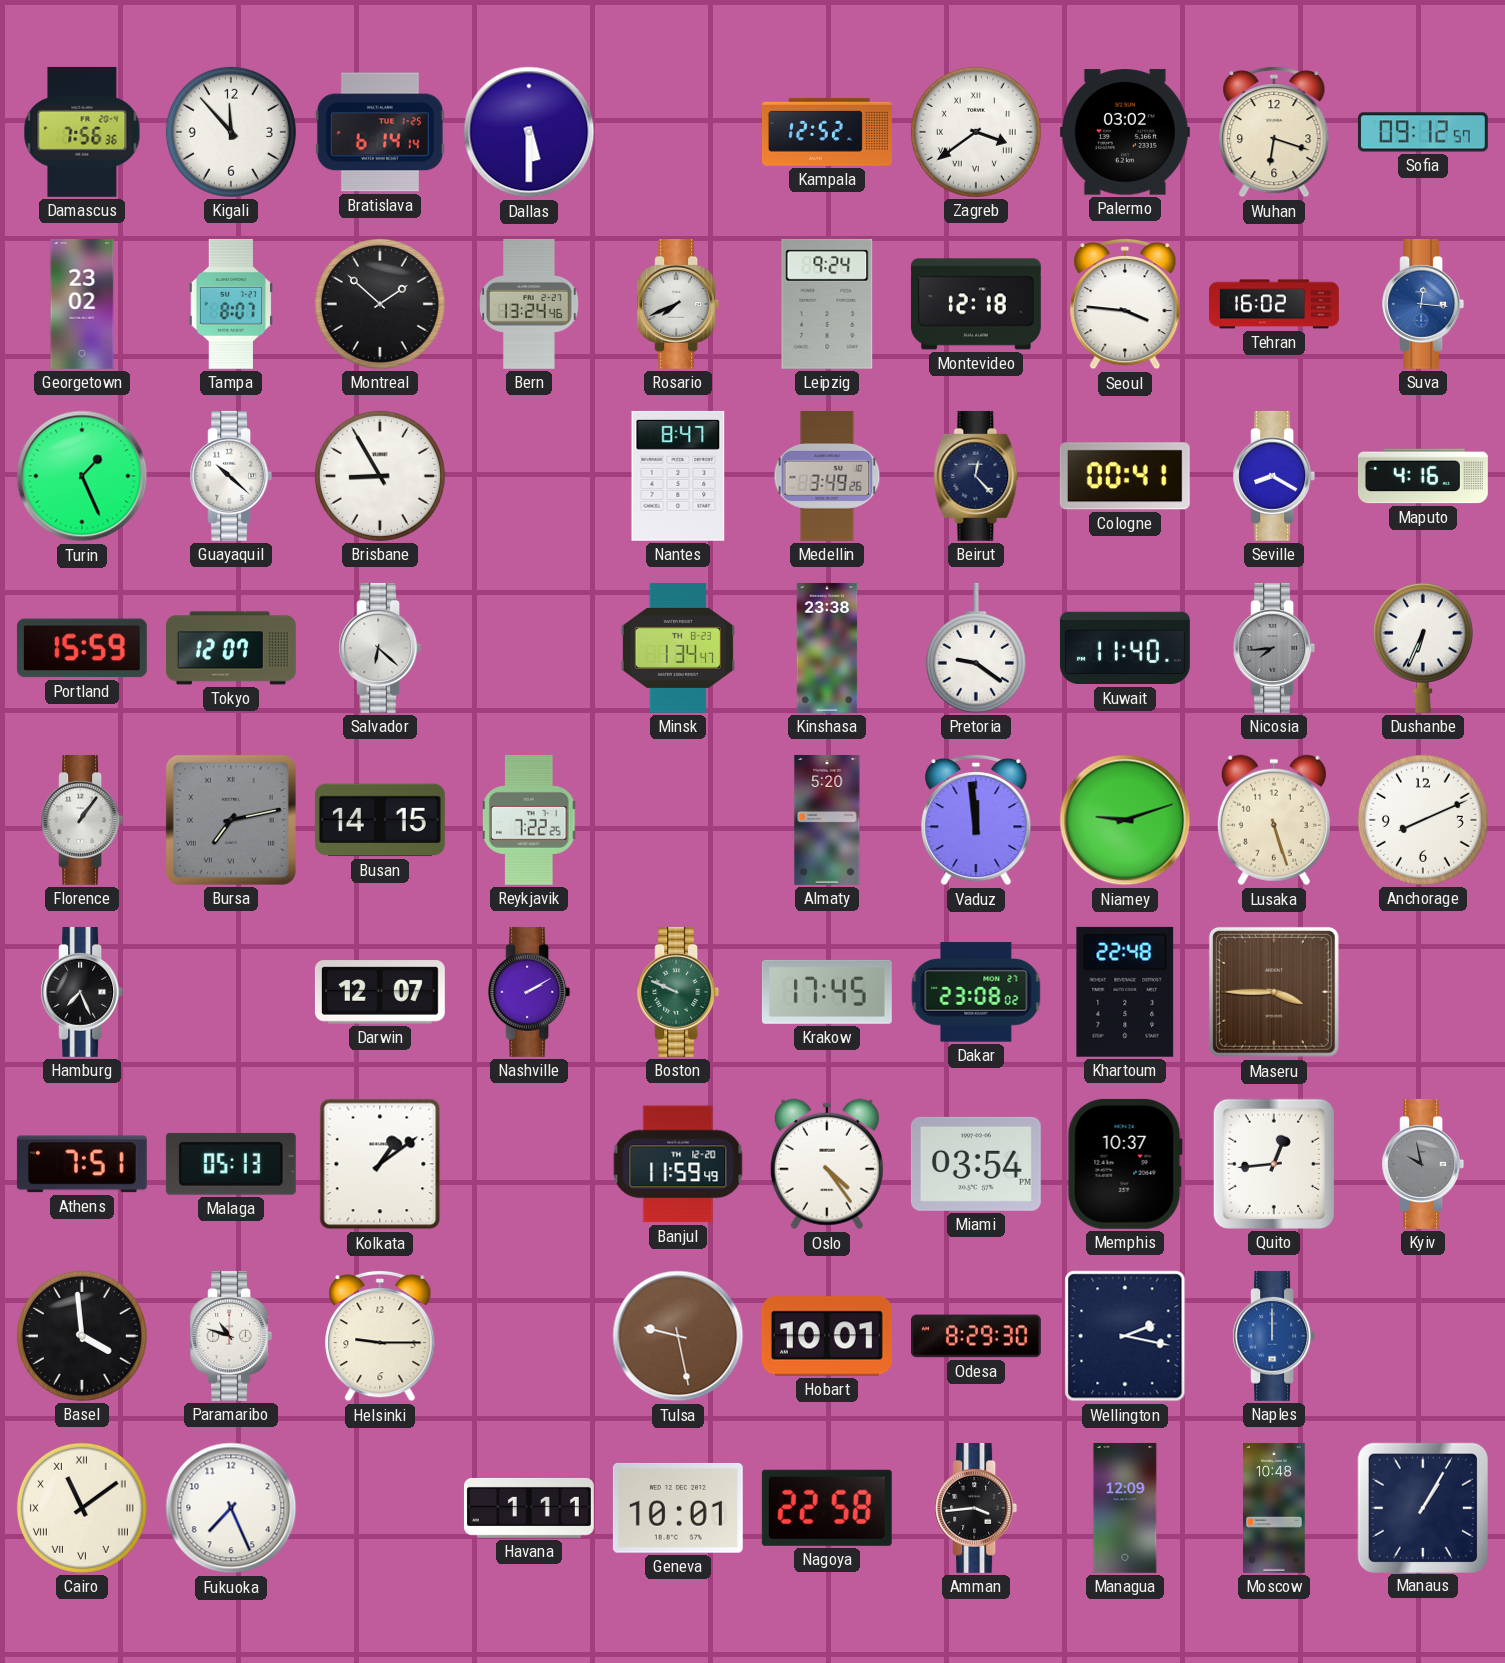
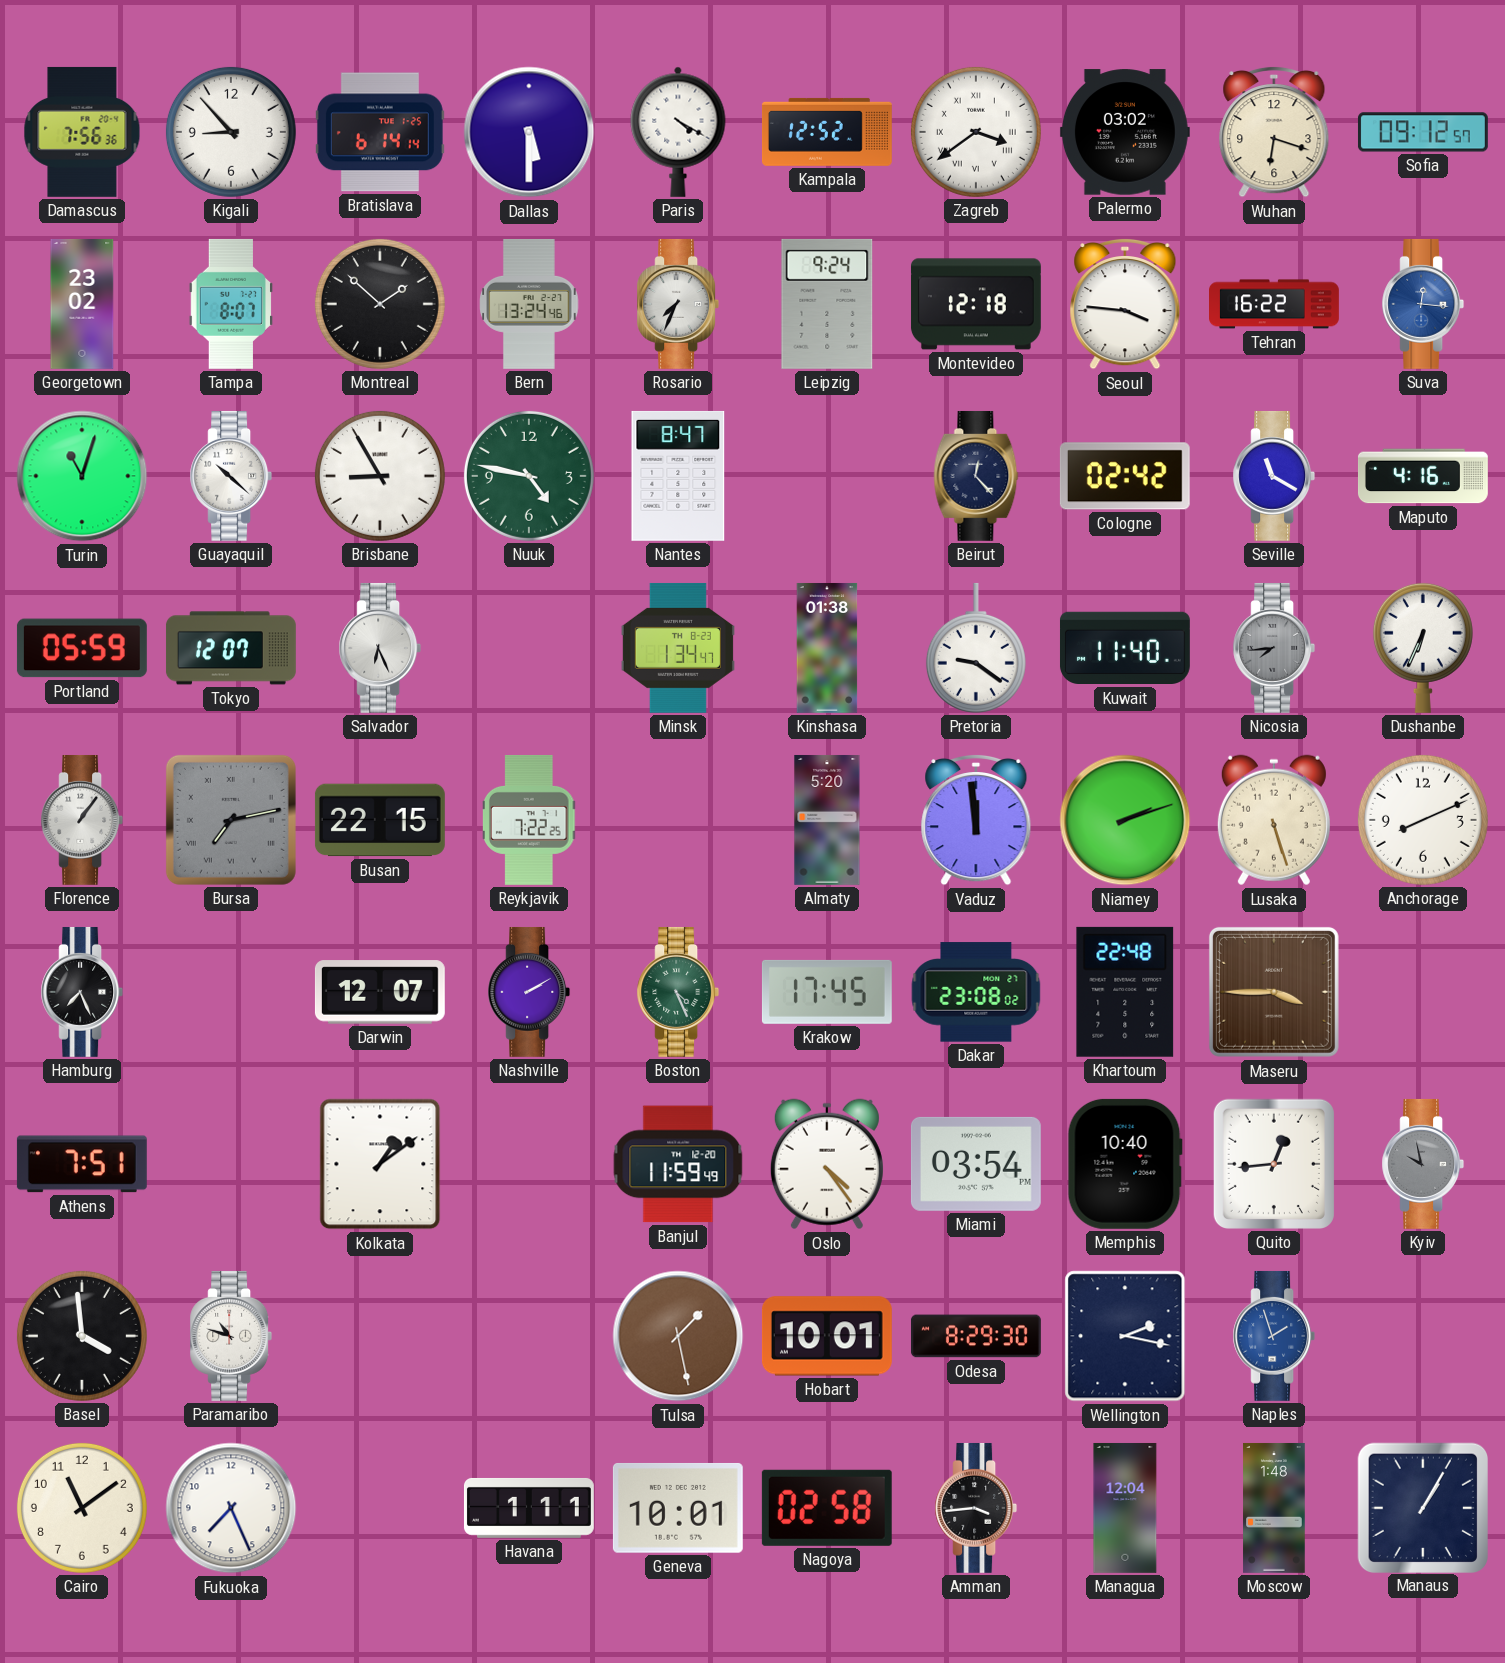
Kigali: 11:53 -> 8:53
Paris: none -> 4:20
Rosario: 7:41 -> 7:34
Tehran: 16:02 -> 16:22
Turin: 1:26 -> 11:03
Nuuk: none -> 4:47
Medellin: 3:49 -> none
Cologne: 00:41 -> 02:42
Seville: 8:20 -> 11:20
Portland: 15:59 -> 05:59
Salvador: 6:22 -> 6:26
Kinshasa: 23:38 -> 01:38
Busan: 14:15 -> 22:15
Niamey: 9:12 -> 2:12
Boston: 9:49 -> 4:26
Malaga: 05:13 -> none
Memphis: 10:37 -> 10:40
Helsinki: 9:15 -> none
Tulsa: 9:28 -> 1:28
Naples: 12:00 -> 1:57
Cairo numerals: Roman -> Arabic
Nagoya: 22:58 -> 02:58
Managua: 12:09 -> 12:04
Moscow: 10:48 -> 1:48
